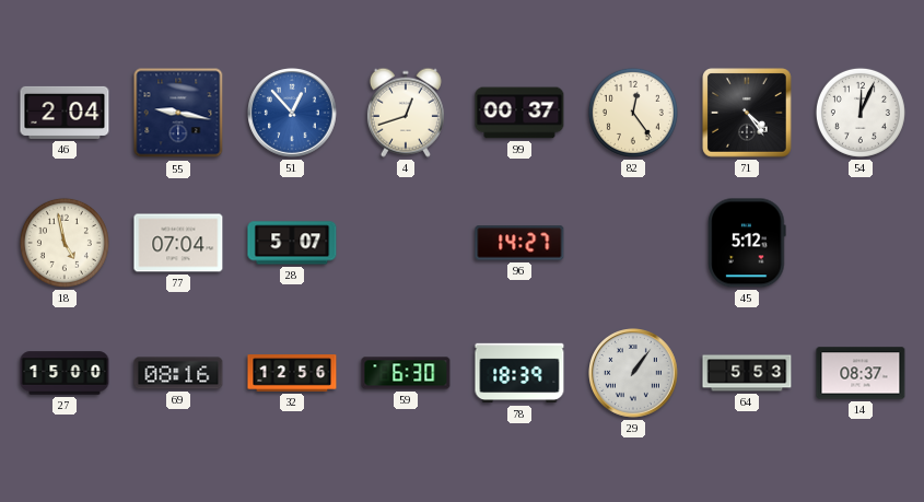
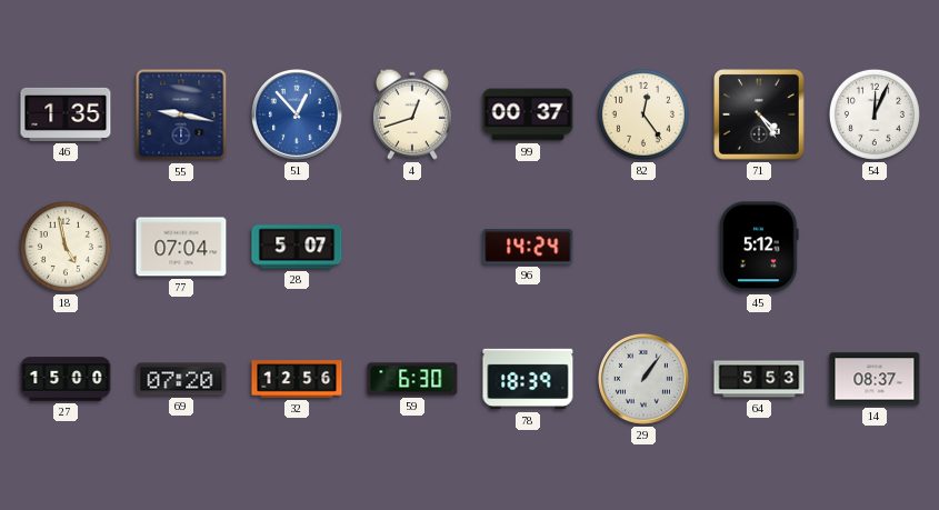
46: 2:04 -> 1:35
96: 14:27 -> 14:24
69: 08:16 -> 07:20
